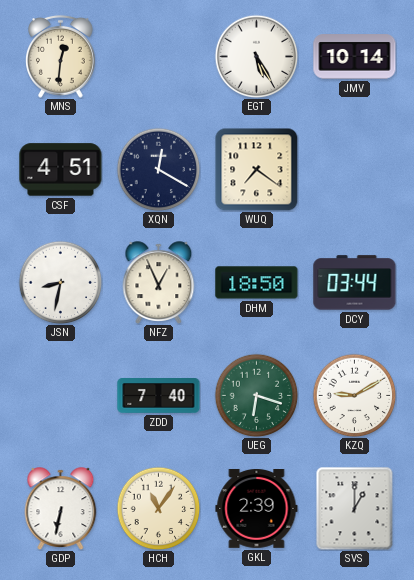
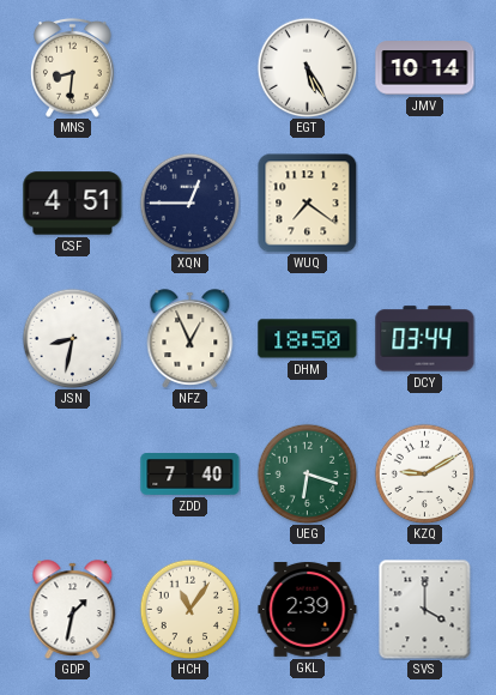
MNS: 12:31 -> 8:31
XQN: 12:20 -> 12:45
GDP: 6:32 -> 1:32
SVS: 1:00 -> 4:00
